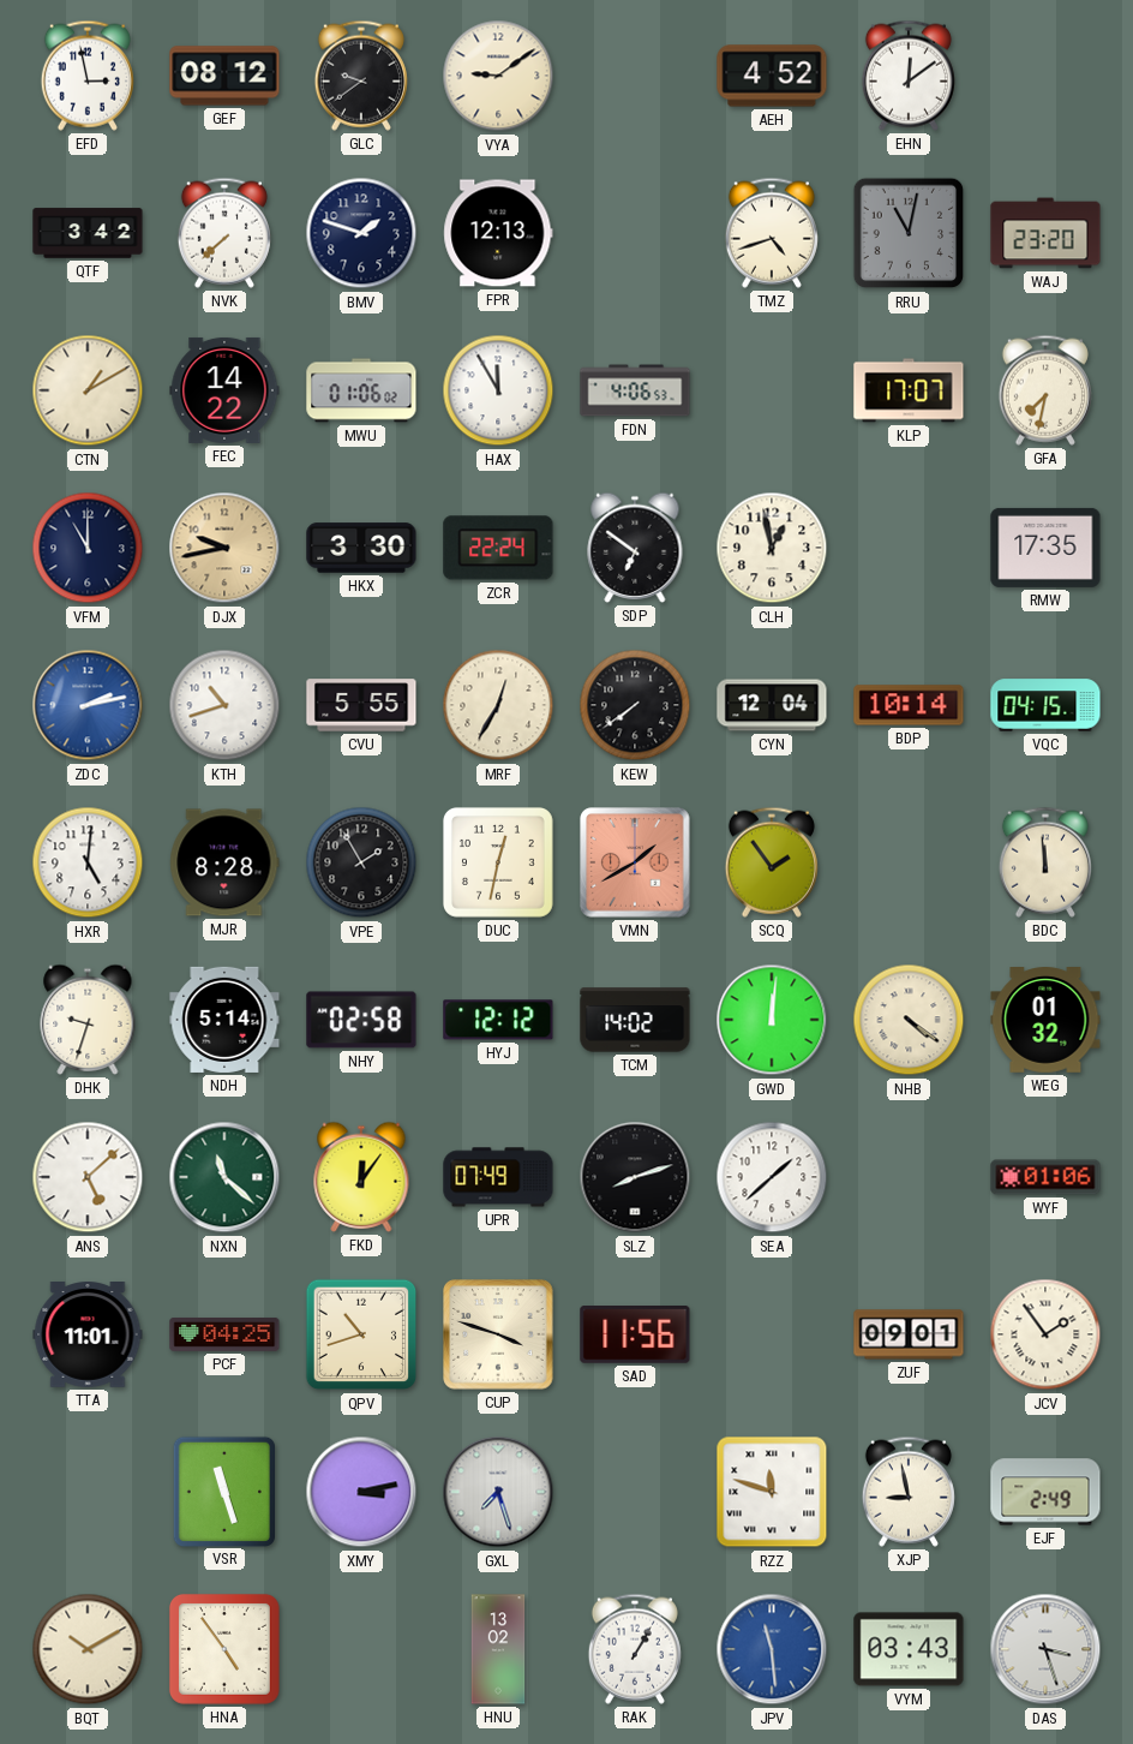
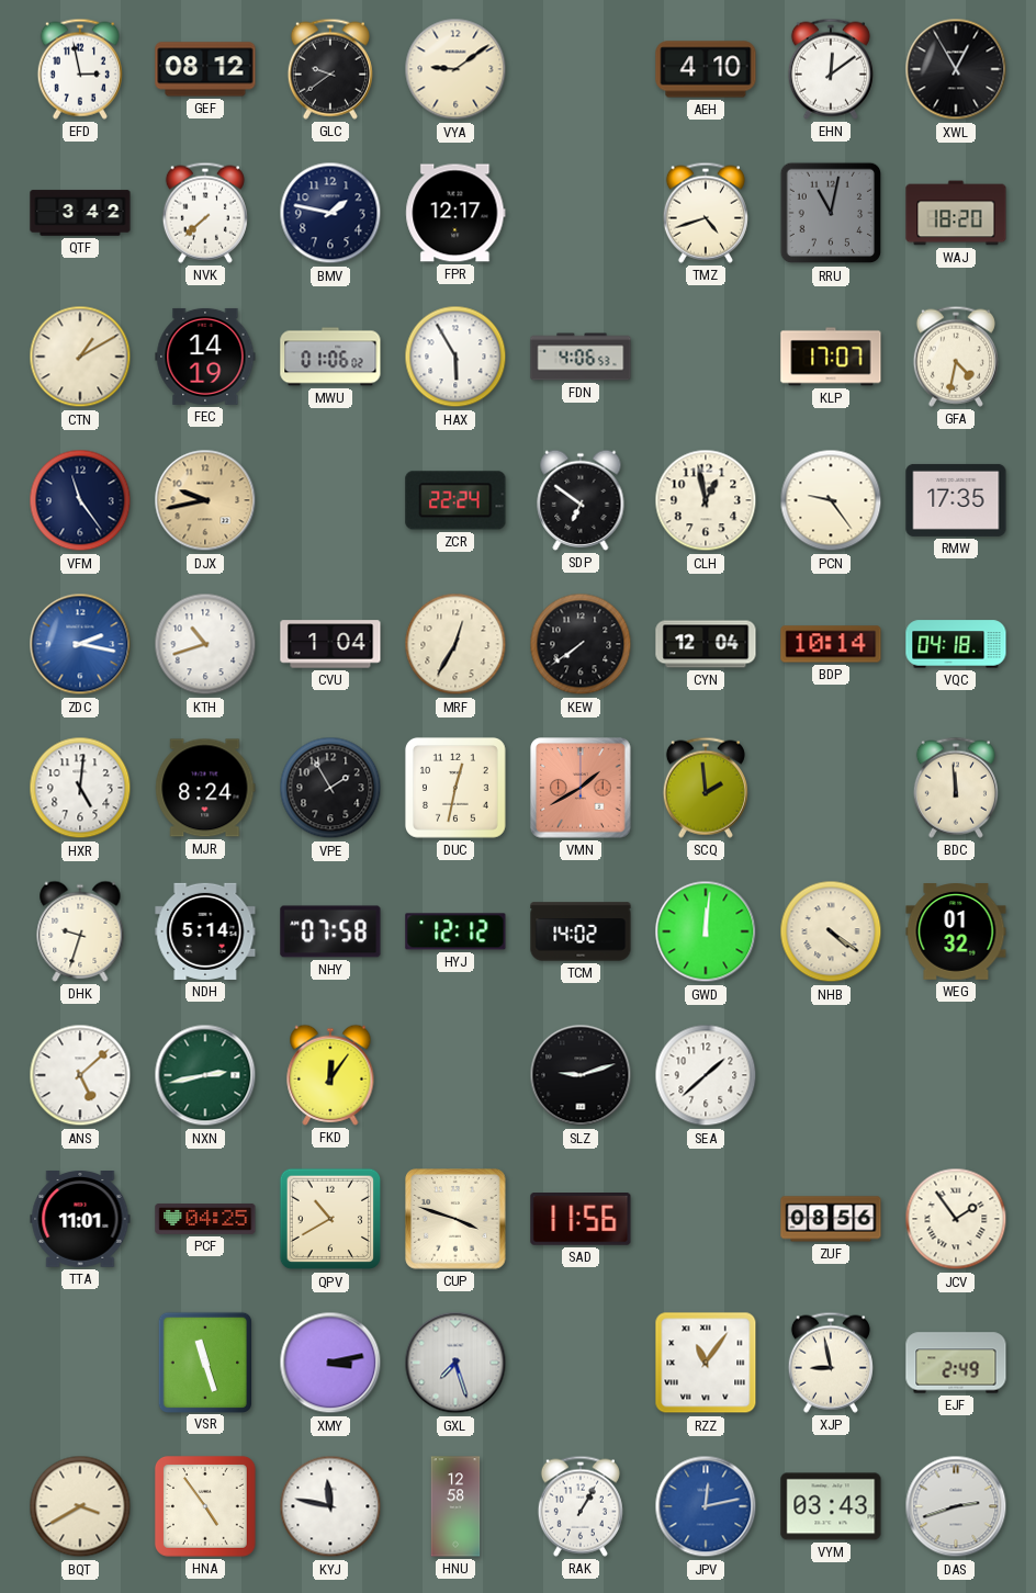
AEH: 4:52 -> 4:10
XWL: none -> 12:55
BMV: 1:48 -> 1:47
FPR: 12:13 -> 12:17
WAJ: 23:20 -> 18:20
FEC: 14:22 -> 14:19
HAX: 11:55 -> 5:55
GFA: 7:32 -> 4:32
VFM: 11:00 -> 11:24
HKX: 3:30 -> none
PCN: none -> 9:24
ZDC: 2:13 -> 2:17
CVU: 5:55 -> 1:04
VQC: 04:15 -> 04:18
MJR: 8:28 -> 8:24
SCQ: 1:54 -> 1:59
NHY: 02:58 -> 07:58
NXN: 11:22 -> 2:43
UPR: 07:49 -> none
SLZ: 8:12 -> 9:12
WYF: 01:06 -> none
QPV: 10:42 -> 10:40
ZUF: 09:01 -> 08:56
RZZ: 11:48 -> 11:06
BQT: 10:10 -> 3:40
KYJ: none -> 11:47
HNU: 13:02 -> 12:58
JPV: 11:29 -> 12:13
DAS: 3:27 -> 2:42
